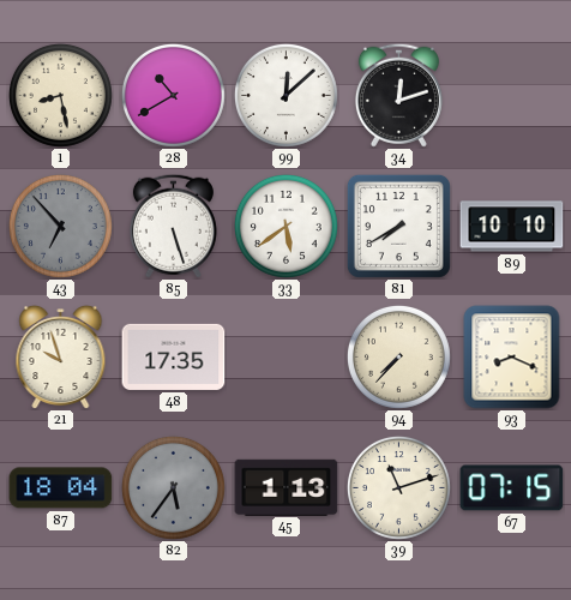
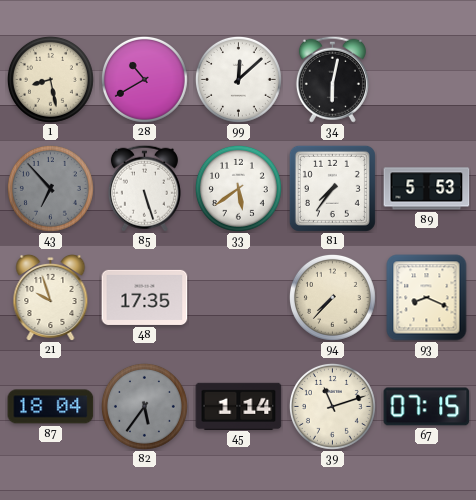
34: 12:12 -> 6:02
81: 7:40 -> 7:36
89: 10:10 -> 5:53
45: 1:13 -> 1:14
